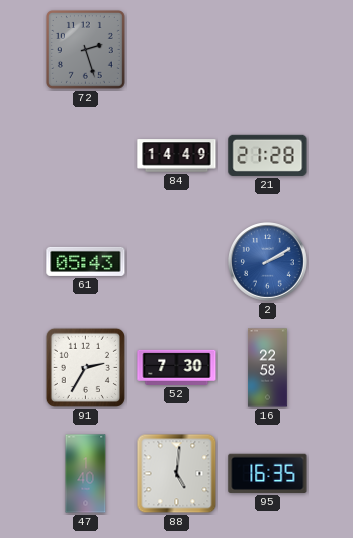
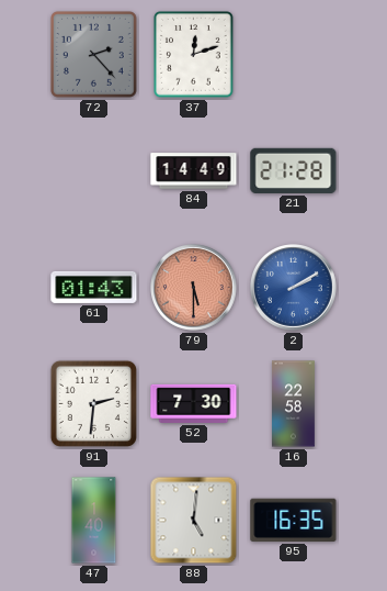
72: 2:27 -> 2:23
37: none -> 12:12
61: 05:43 -> 01:43
79: none -> 5:30
91: 2:35 -> 2:31
